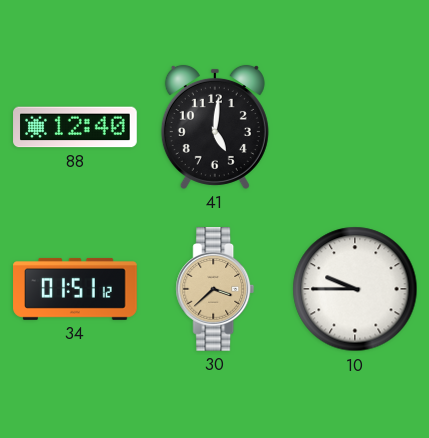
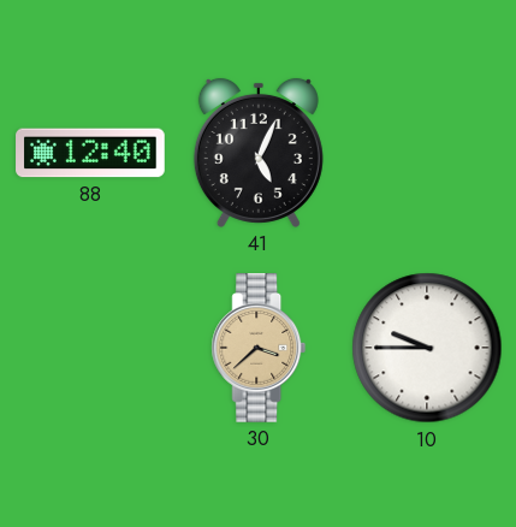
41: 5:01 -> 5:04
34: 01:51 -> none
